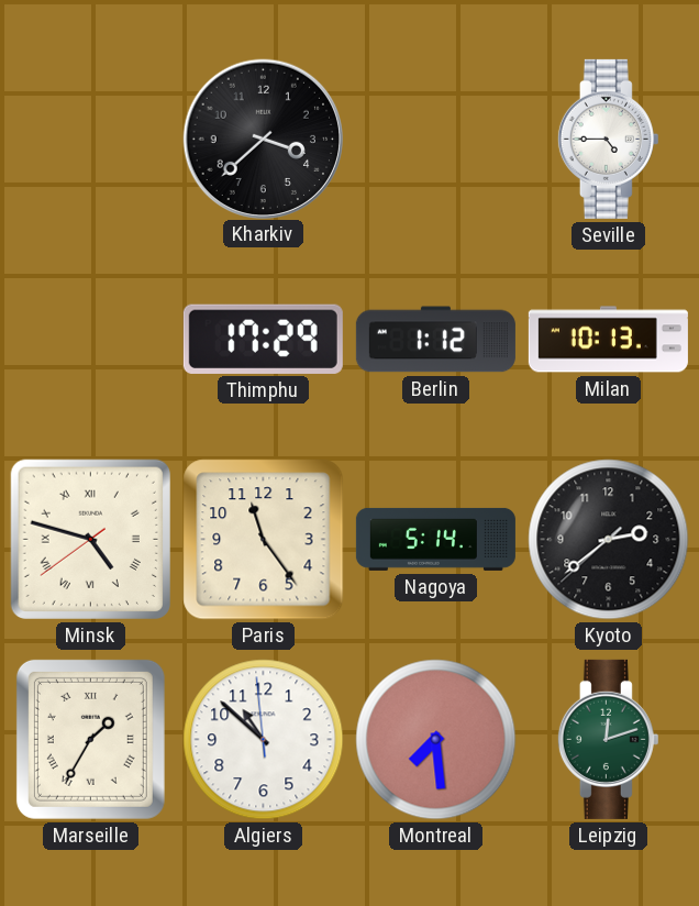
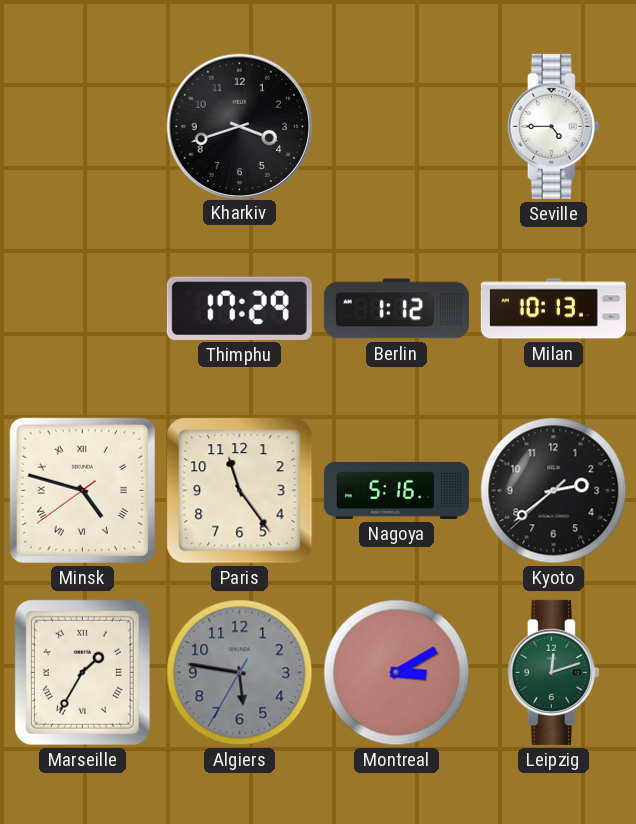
Kharkiv: 3:38 -> 3:42
Nagoya: 5:14 -> 5:16
Algiers: 10:51 -> 5:46
Algiers dial: white -> grey
Montreal: 7:29 -> 3:10
